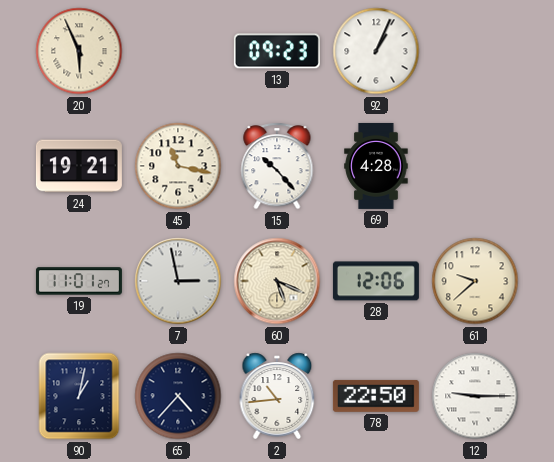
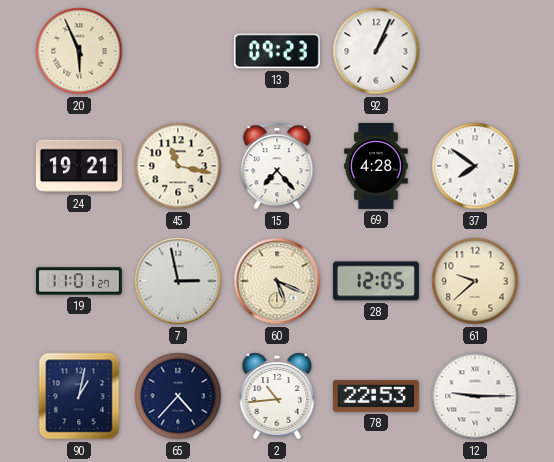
15: 10:23 -> 7:23
37: none -> 7:51
28: 12:06 -> 12:05
78: 22:50 -> 22:53
